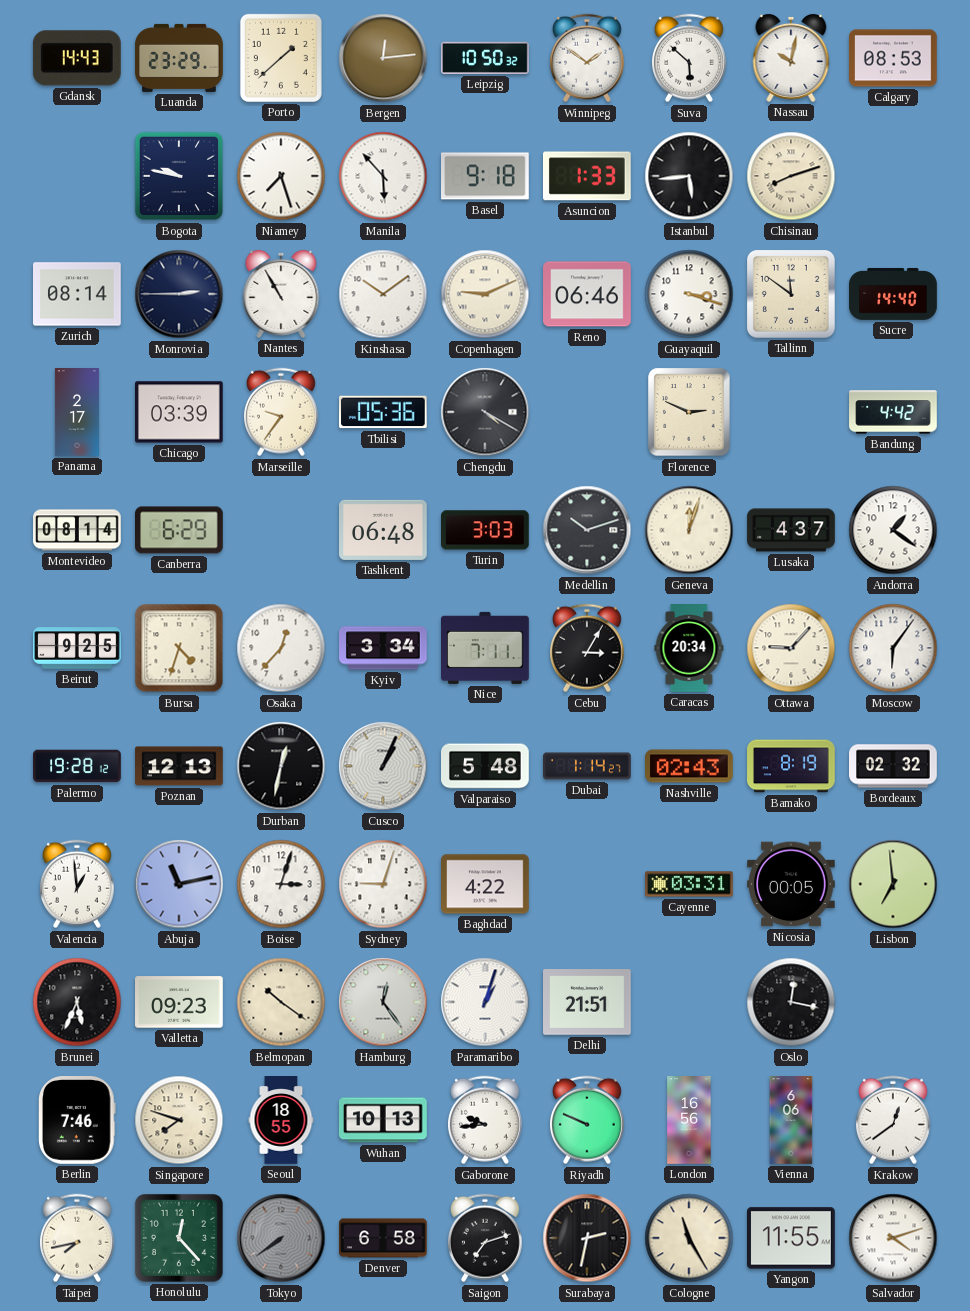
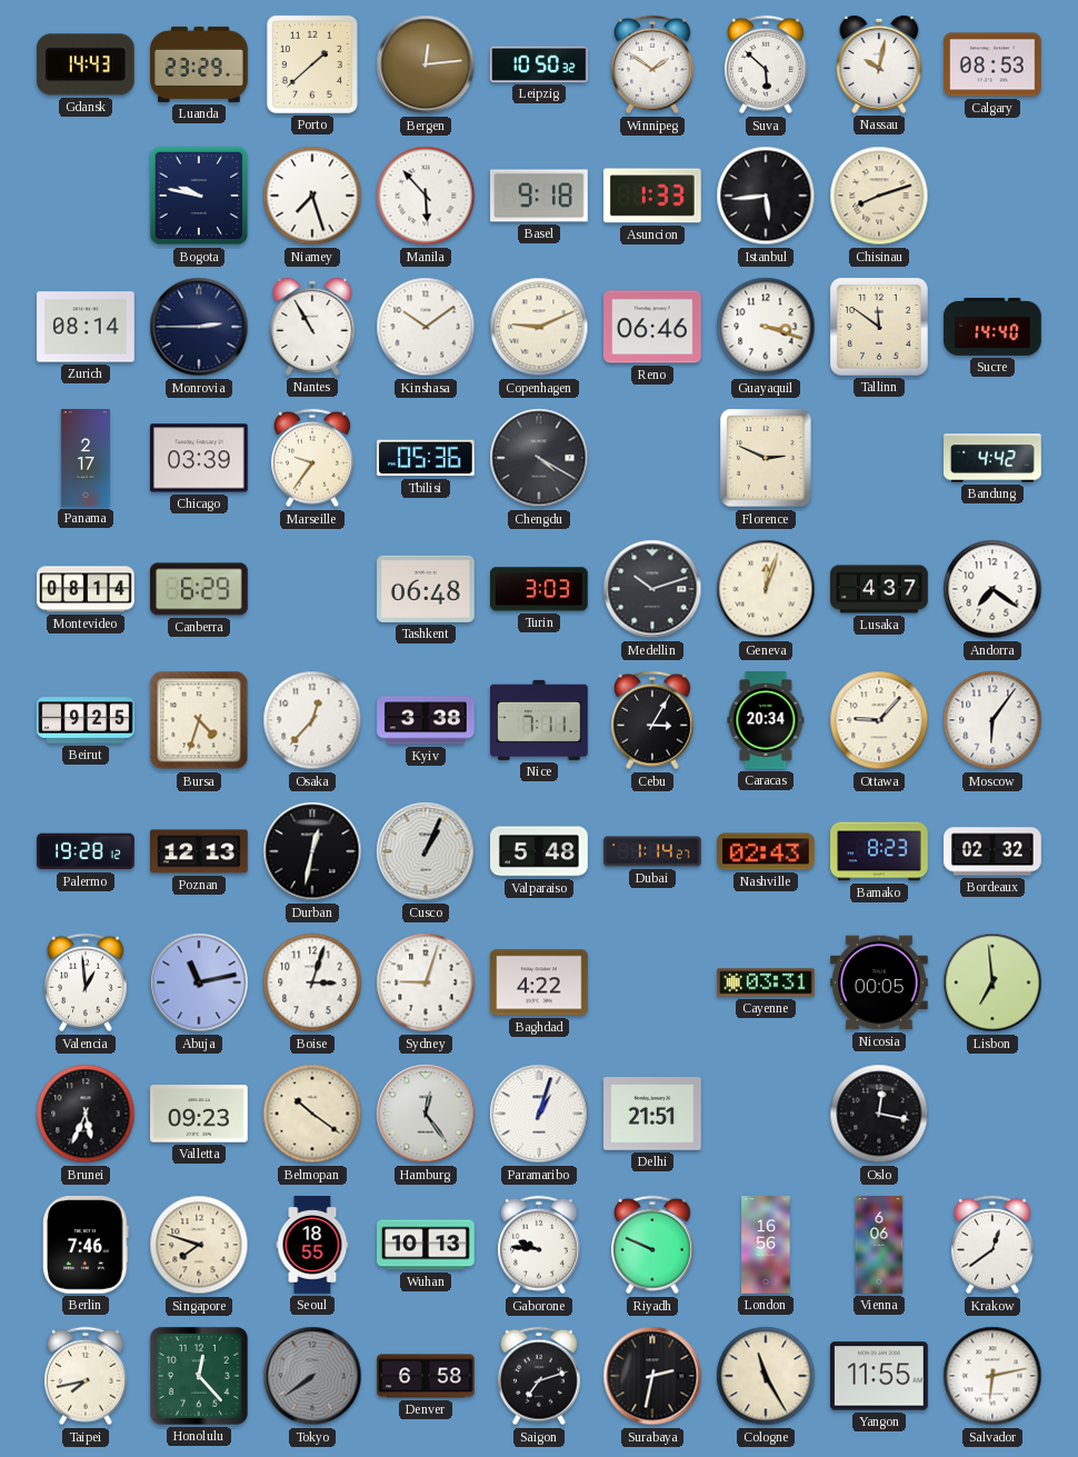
Andorra: 1:21 -> 7:21
Kyiv: 3:34 -> 3:38
Bamako: 8:19 -> 8:23
Gaborone: 9:44 -> 9:46
Salvador: 4:12 -> 6:13
